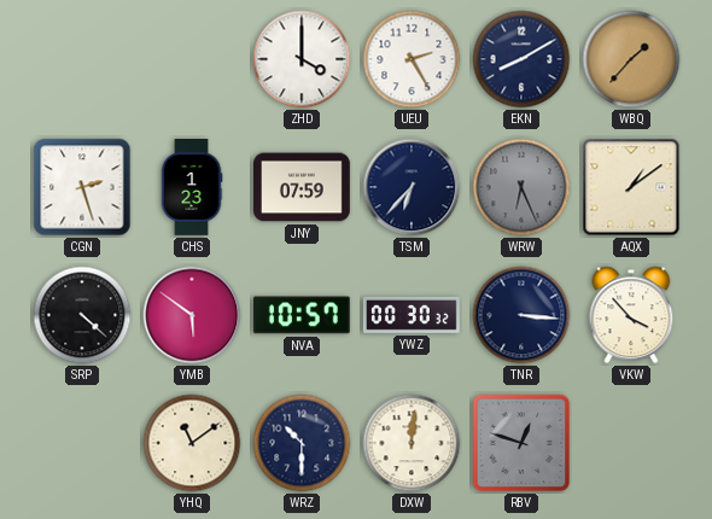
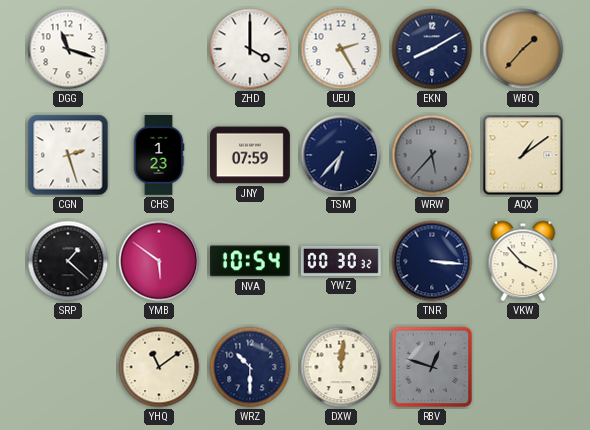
DGG: none -> 11:18
WRW: 6:26 -> 5:37
SRP: 4:22 -> 1:22
NVA: 10:57 -> 10:54
